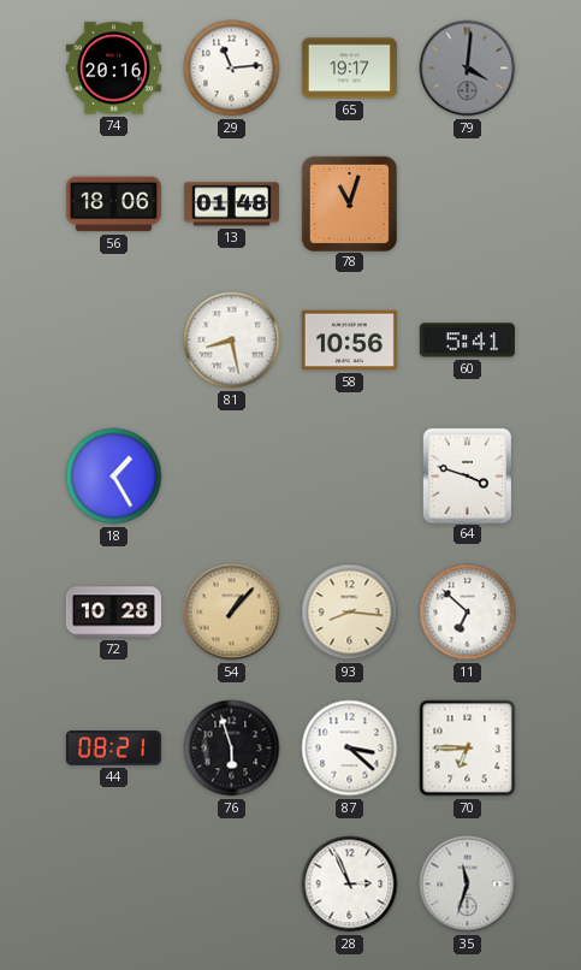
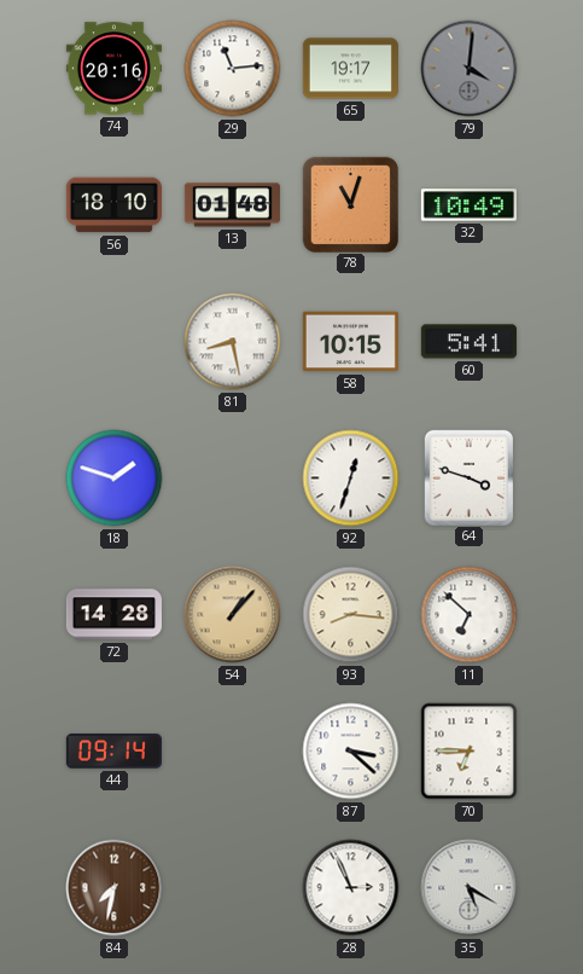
56: 18:06 -> 18:10
32: none -> 10:49
58: 10:56 -> 10:15
18: 1:25 -> 1:48
92: none -> 12:33
72: 10:28 -> 14:28
44: 08:21 -> 09:14
76: 5:57 -> none
84: none -> 7:32
35: 11:33 -> 5:20
